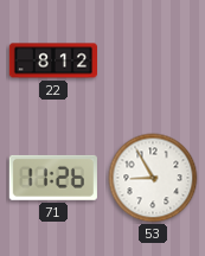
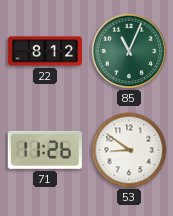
85: none -> 11:04
53: 8:55 -> 8:51
